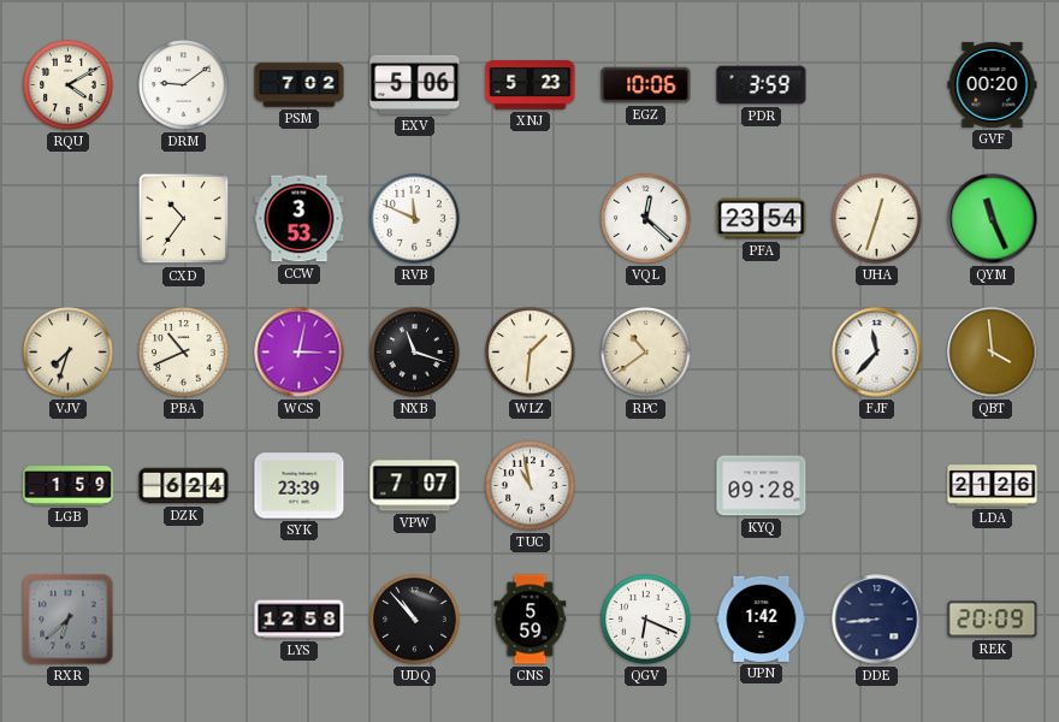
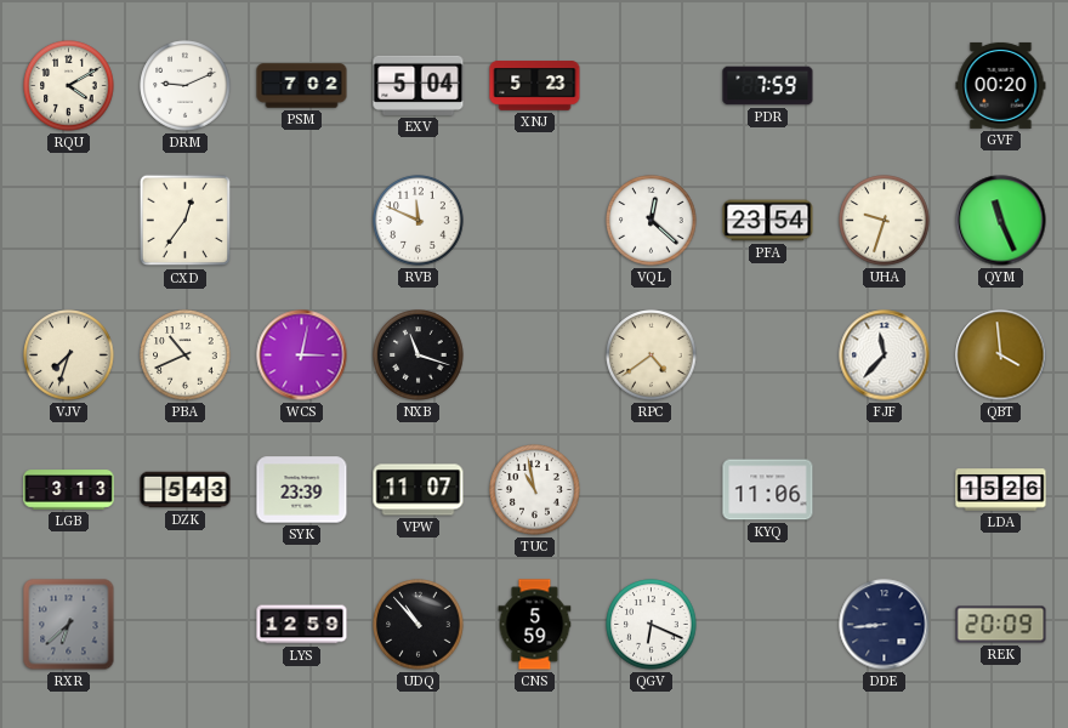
DRM: 9:09 -> 9:11
EXV: 5:06 -> 5:04
EGZ: 10:06 -> none
PDR: 3:59 -> 7:59
CXD: 10:36 -> 12:36
CCW: 3:53 -> none
UHA: 12:33 -> 9:33
WLZ: 1:31 -> none
RPC: 10:39 -> 4:39
LGB: 1:59 -> 3:13
DZK: 6:24 -> 5:43
VPW: 7:07 -> 11:07
KYQ: 09:28 -> 11:06
LDA: 21:26 -> 15:26
LYS: 12:58 -> 12:59
UPN: 1:42 -> none
